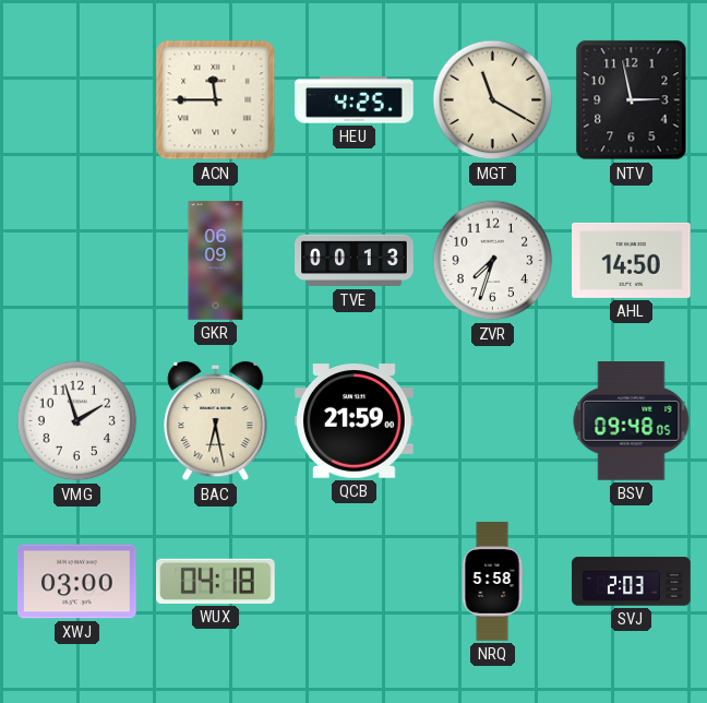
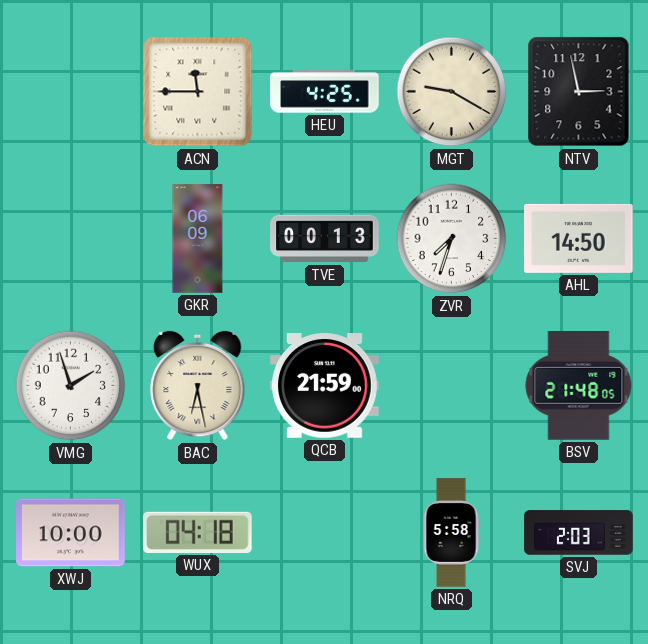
MGT: 11:20 -> 9:20
BSV: 09:48 -> 21:48
XWJ: 03:00 -> 10:00
